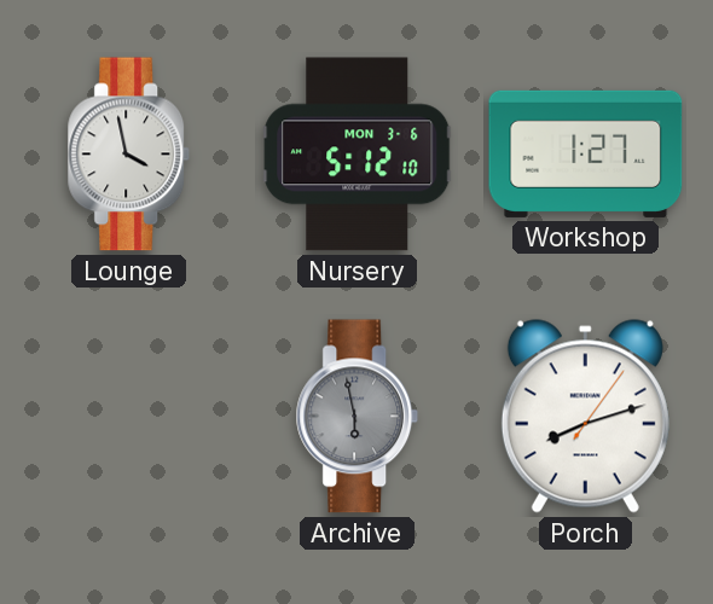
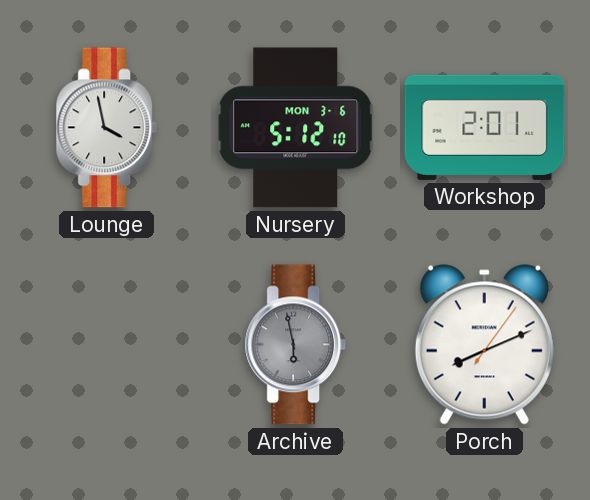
Workshop: 1:27 -> 2:01
Porch: 8:12 -> 8:11
